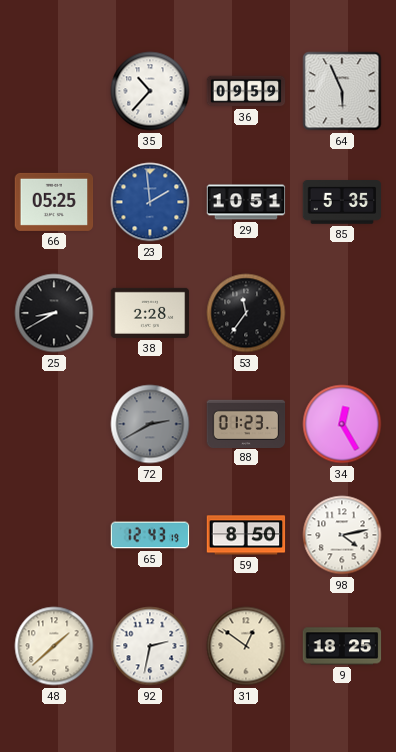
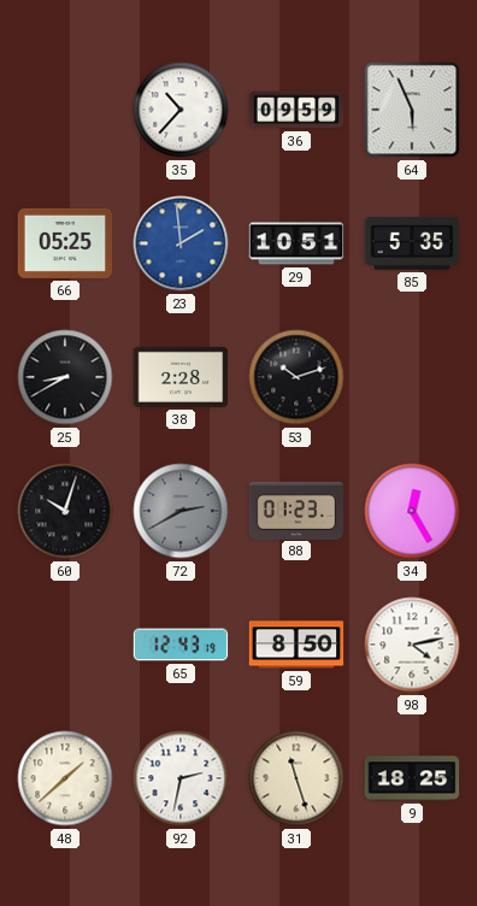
53: 11:36 -> 10:12
60: none -> 10:03
31: 12:51 -> 11:27
